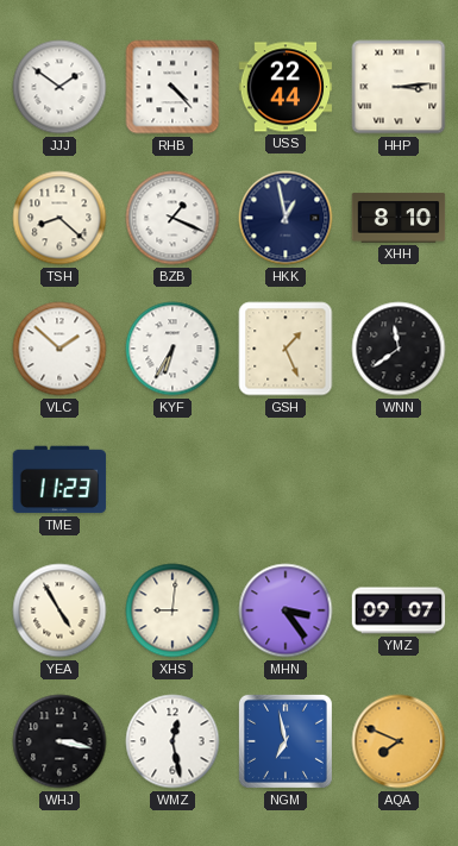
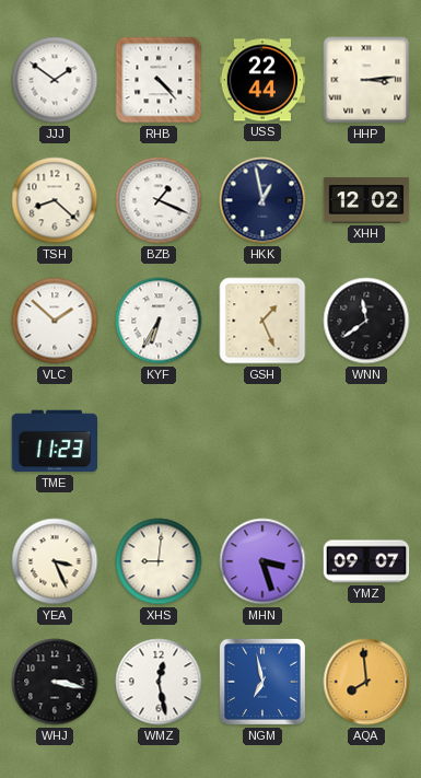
XHH: 8:10 -> 12:02
YEA: 4:55 -> 3:26
MHN: 3:24 -> 3:27
AQA: 7:49 -> 7:59
